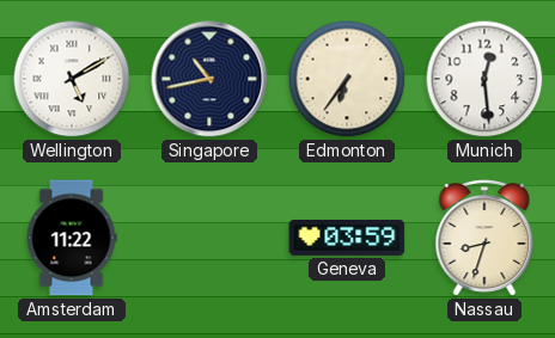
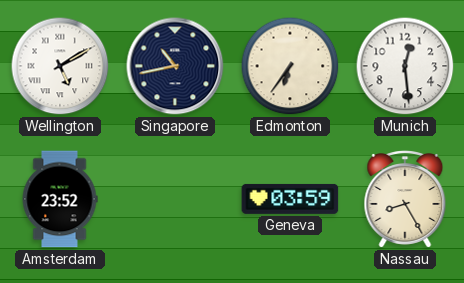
Amsterdam: 11:22 -> 23:52
Nassau: 8:33 -> 8:25
